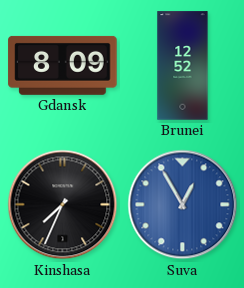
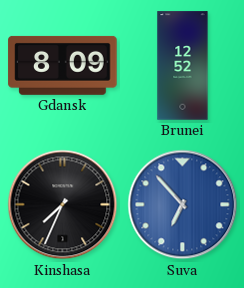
Suva: 12:55 -> 6:53
